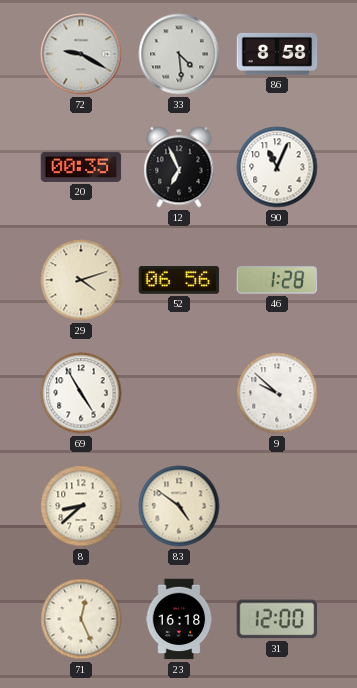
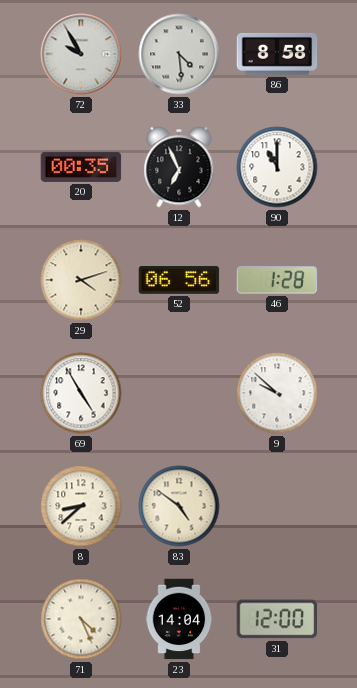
72: 9:20 -> 9:55
90: 11:04 -> 11:00
71: 12:26 -> 4:26
23: 16:18 -> 14:04
